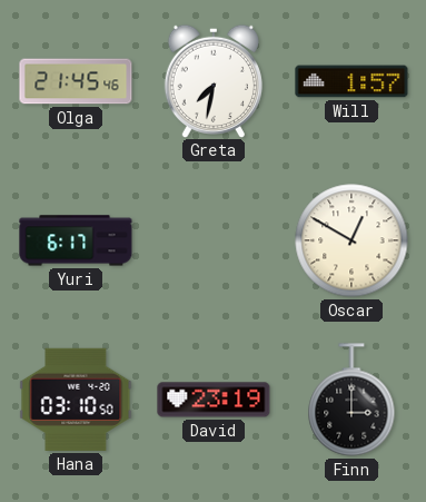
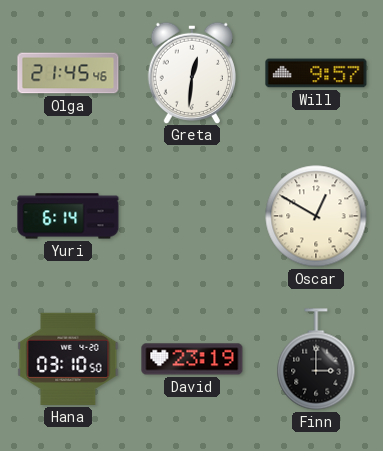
Greta: 7:32 -> 12:31
Will: 1:57 -> 9:57
Yuri: 6:17 -> 6:14
